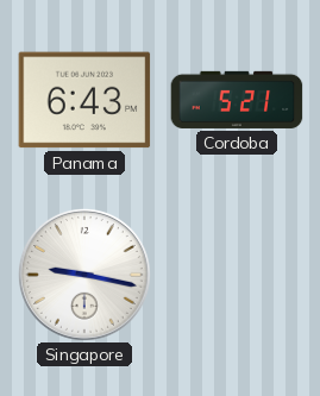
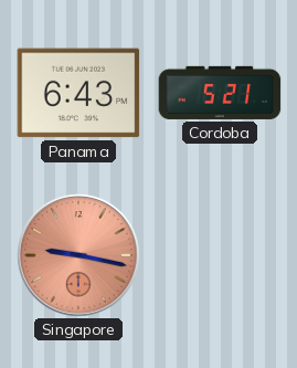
Singapore dial: white -> salmon
